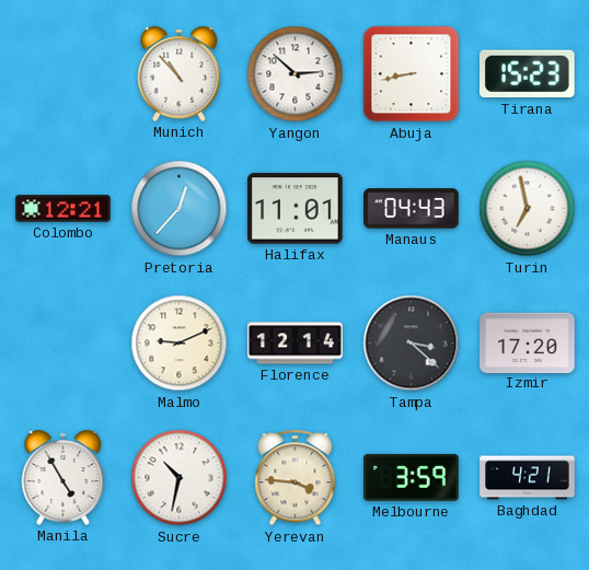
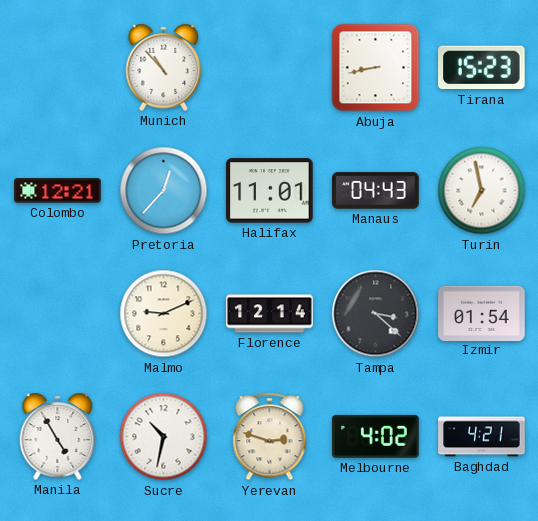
Yangon: 2:52 -> none
Izmir: 17:20 -> 01:54
Yerevan: 3:46 -> 2:48
Melbourne: 3:59 -> 4:02
